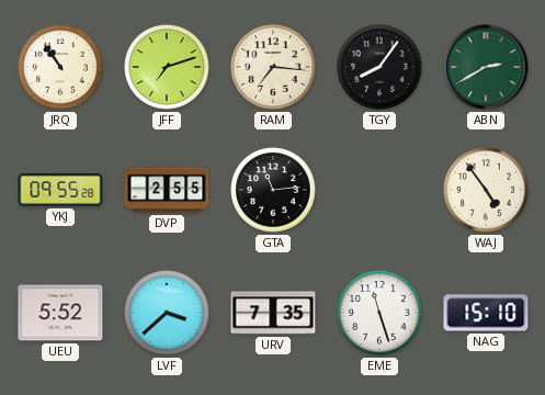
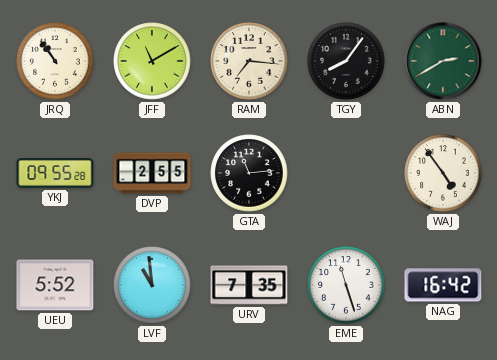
JFF: 7:12 -> 11:10
LVF: 3:38 -> 10:59
NAG: 15:10 -> 16:42
